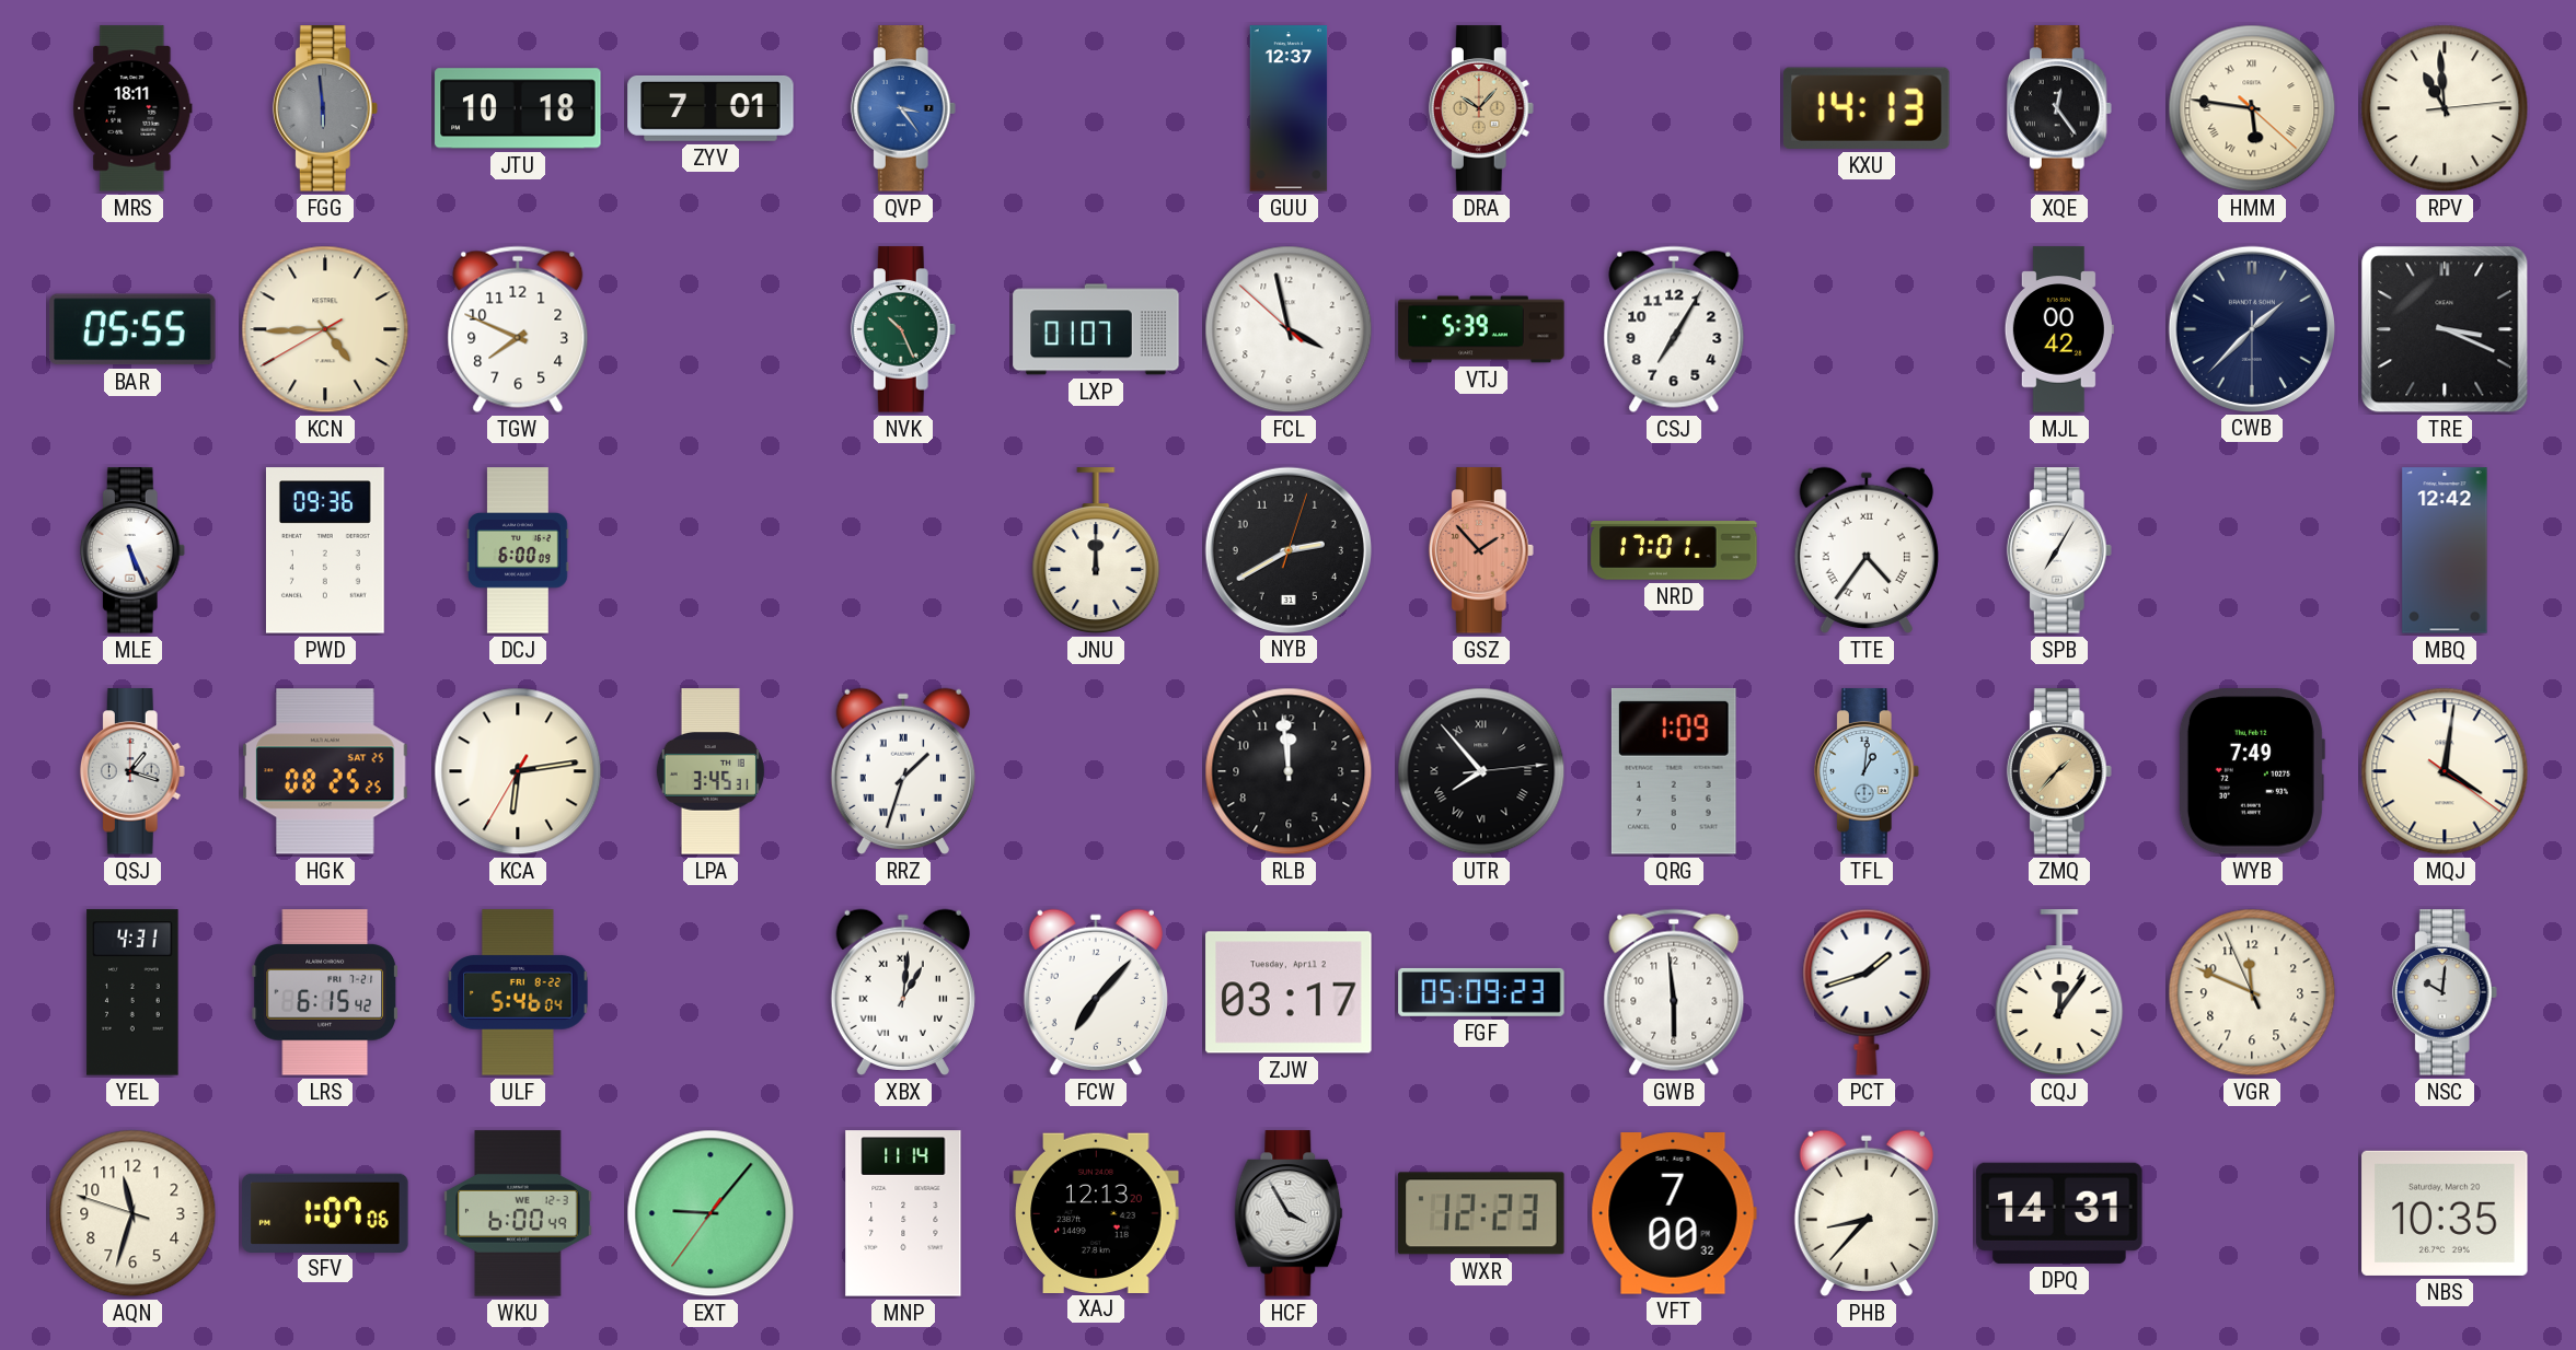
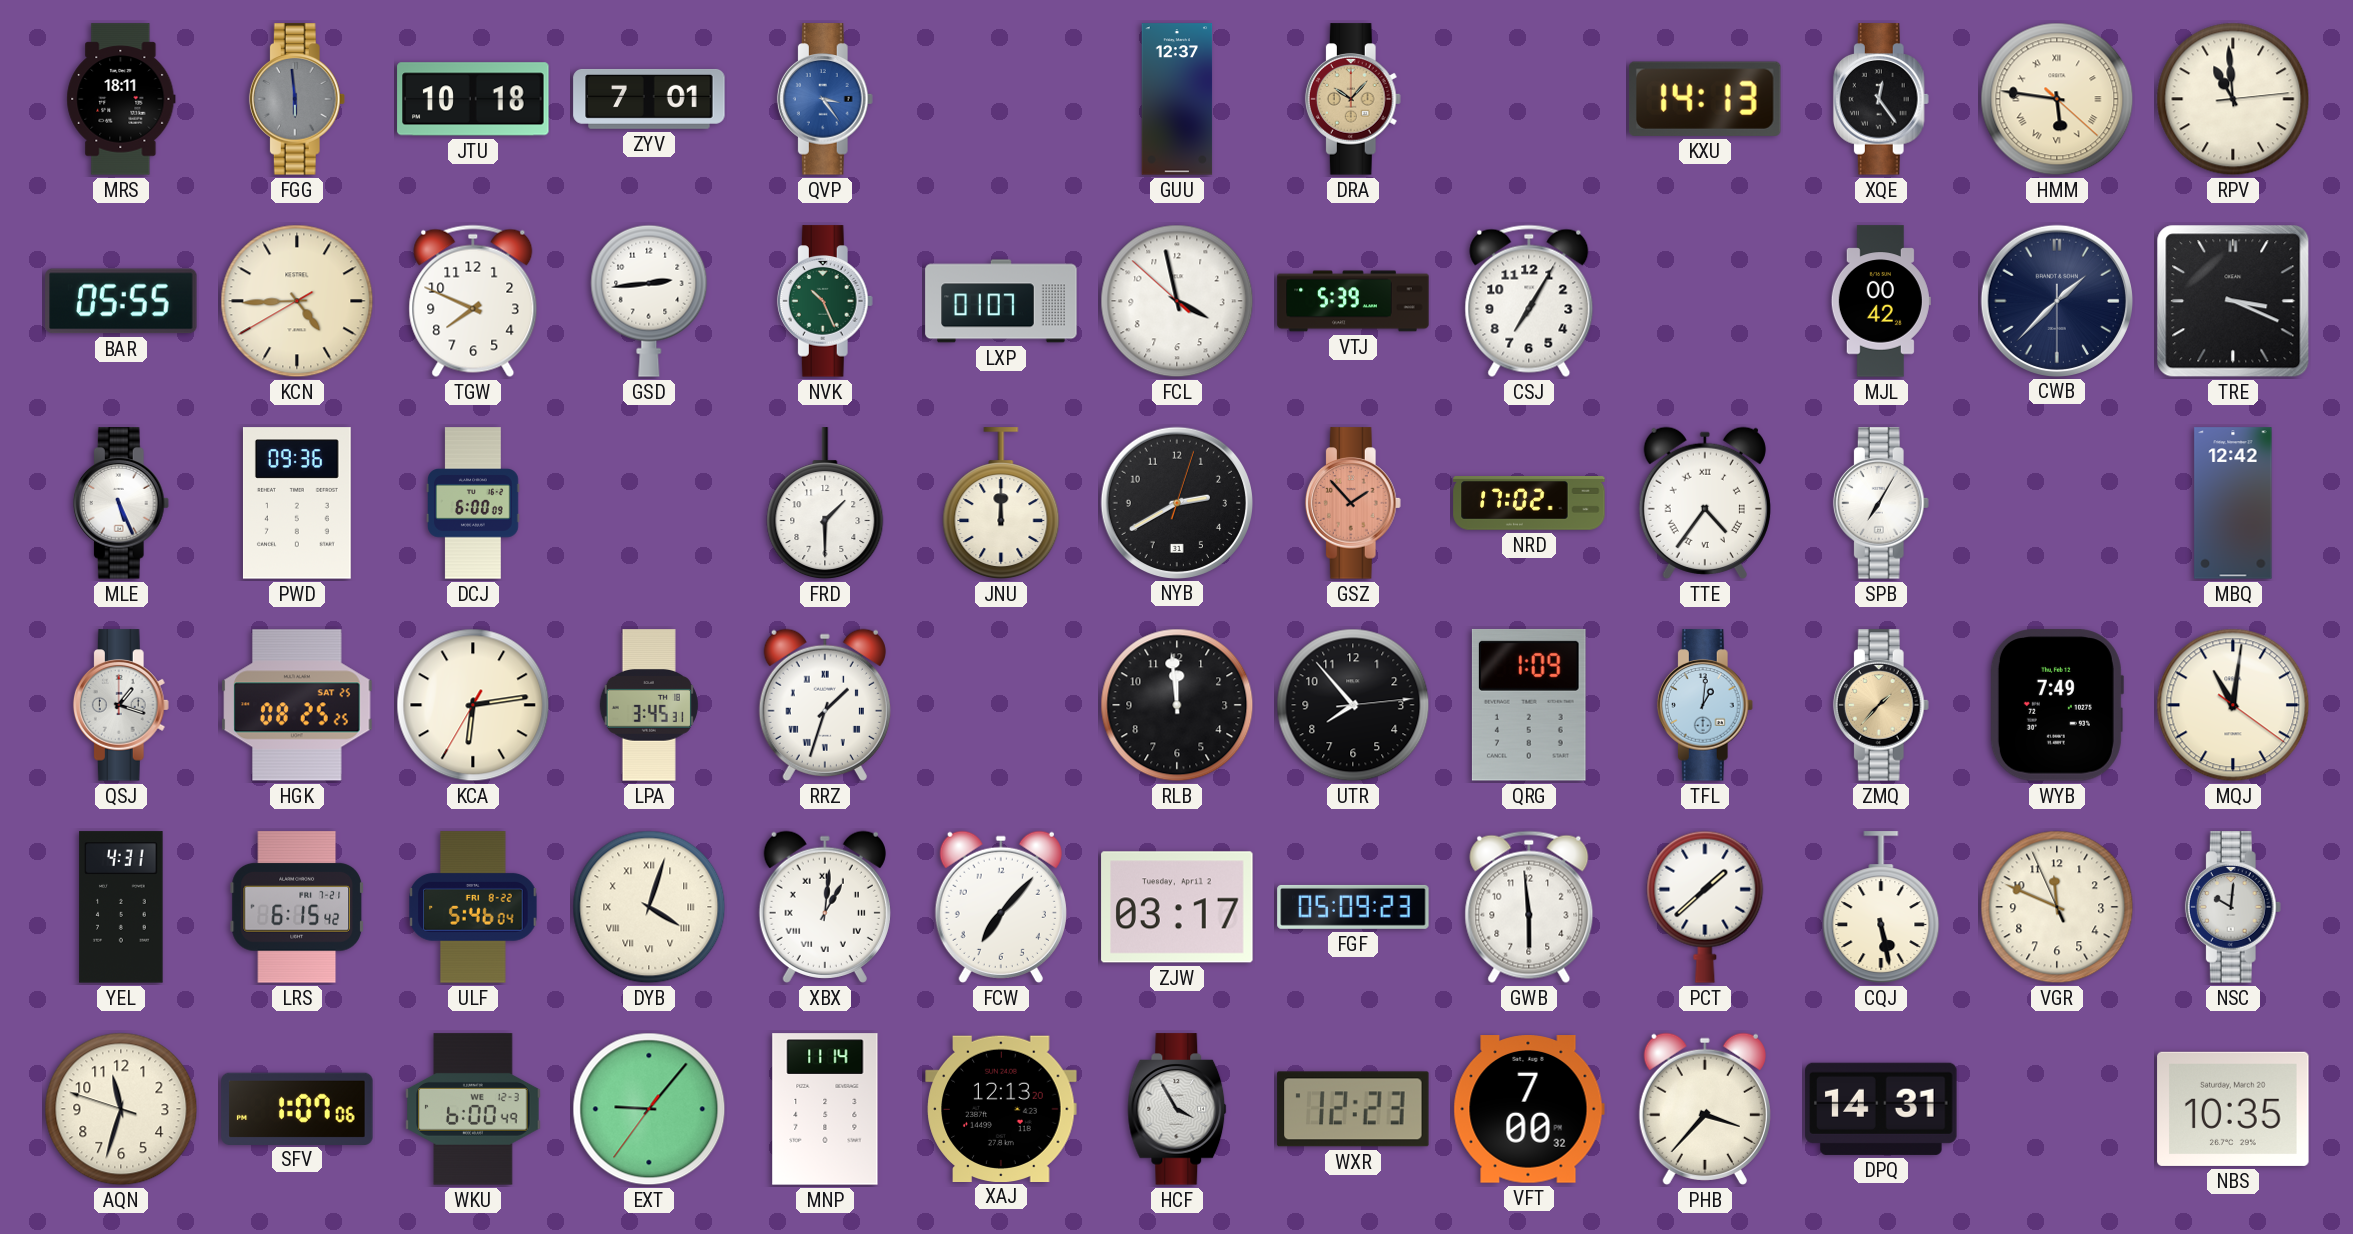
GSD: none -> 2:44
FRD: none -> 1:30
NRD: 17:01 -> 17:02
UTR numerals: Roman -> Arabic
MQJ: 4:01 -> 11:01
DYB: none -> 4:03
PCT: 1:42 -> 1:38
CQJ: 12:06 -> 5:28
PHB: 8:37 -> 3:37
